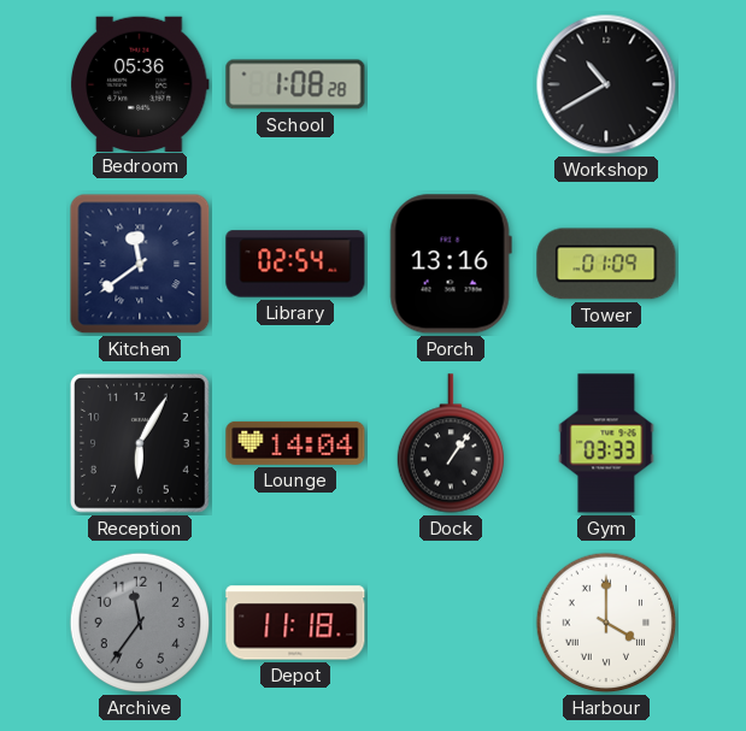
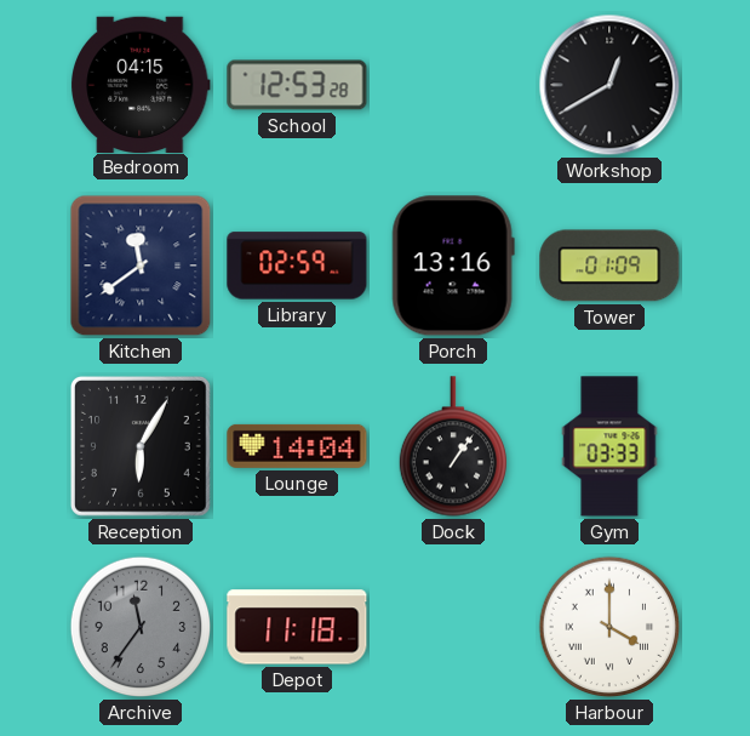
Bedroom: 05:36 -> 04:15
School: 1:08 -> 12:53
Workshop: 10:40 -> 12:40
Library: 02:54 -> 02:59
